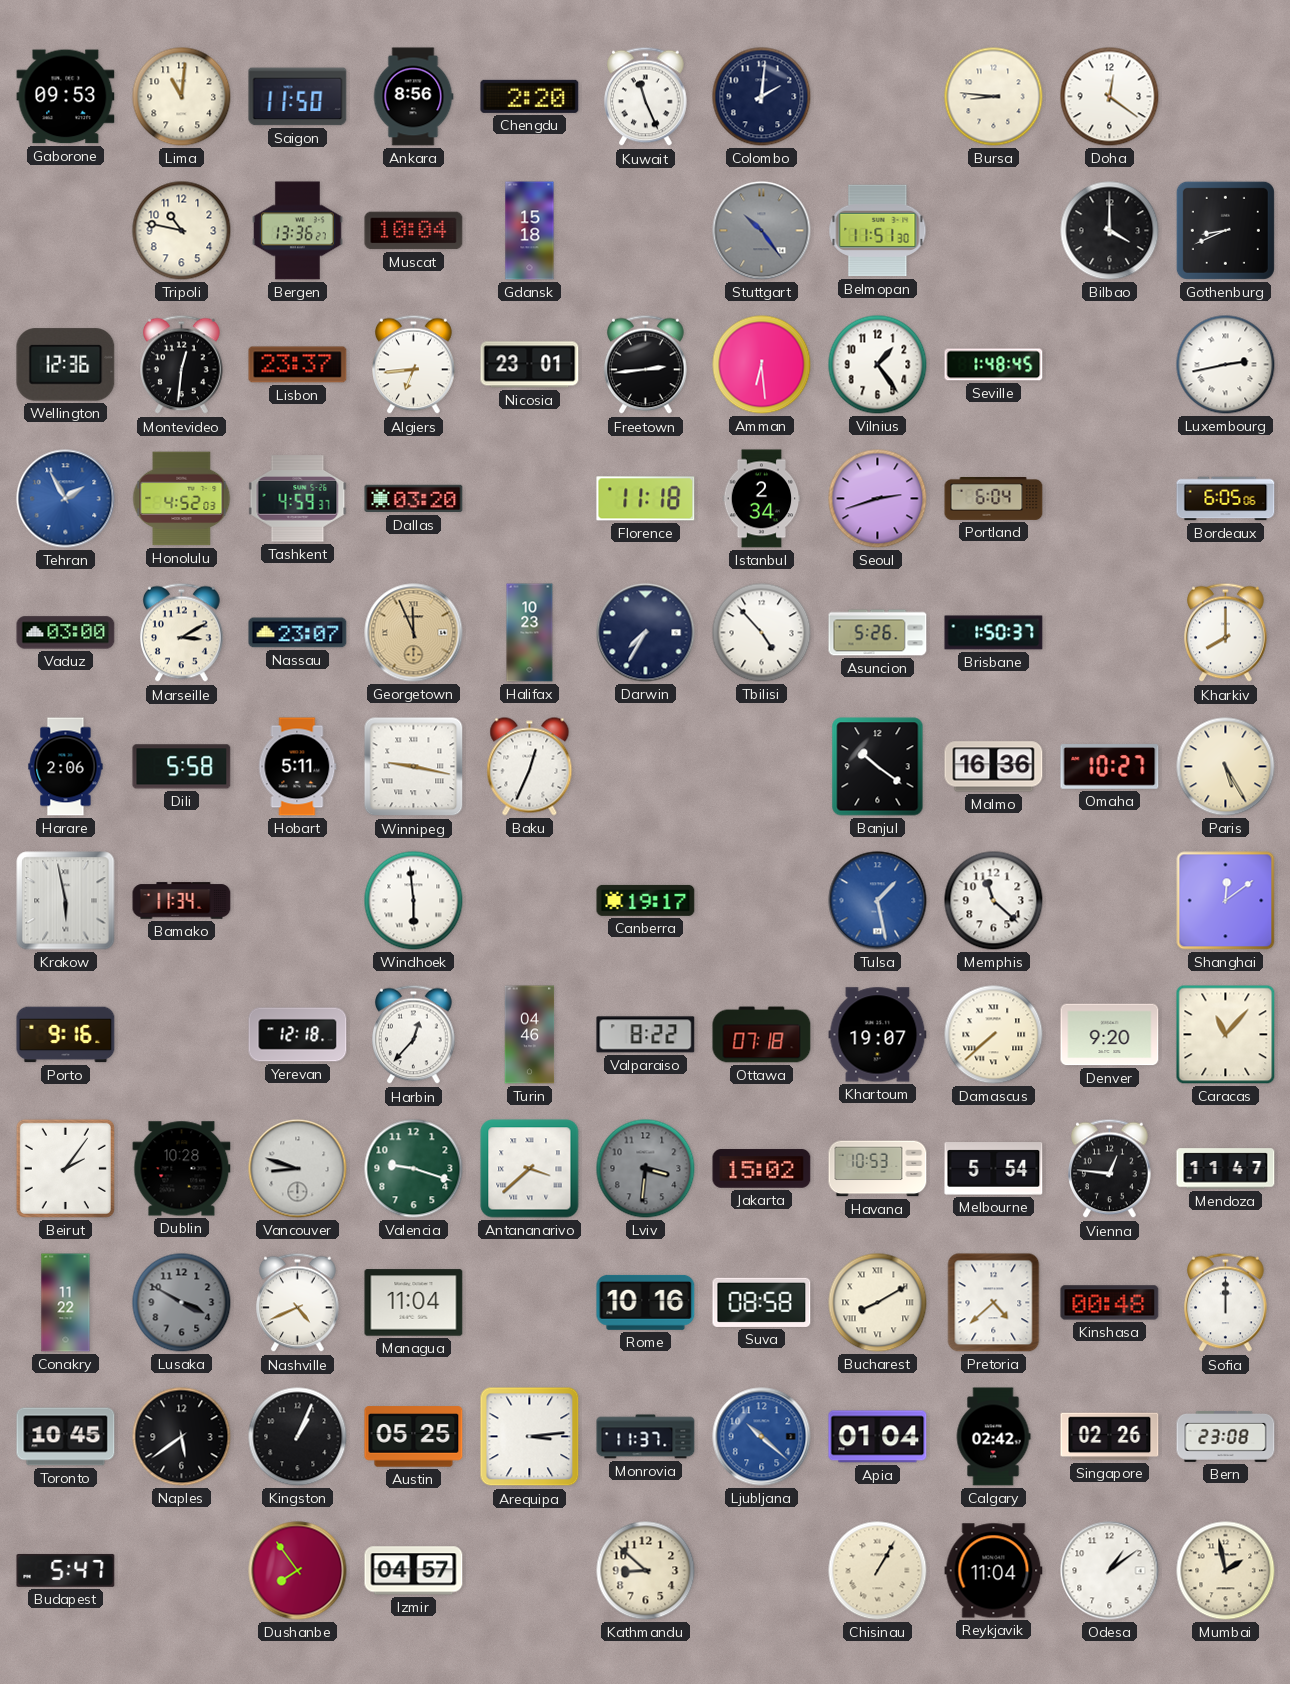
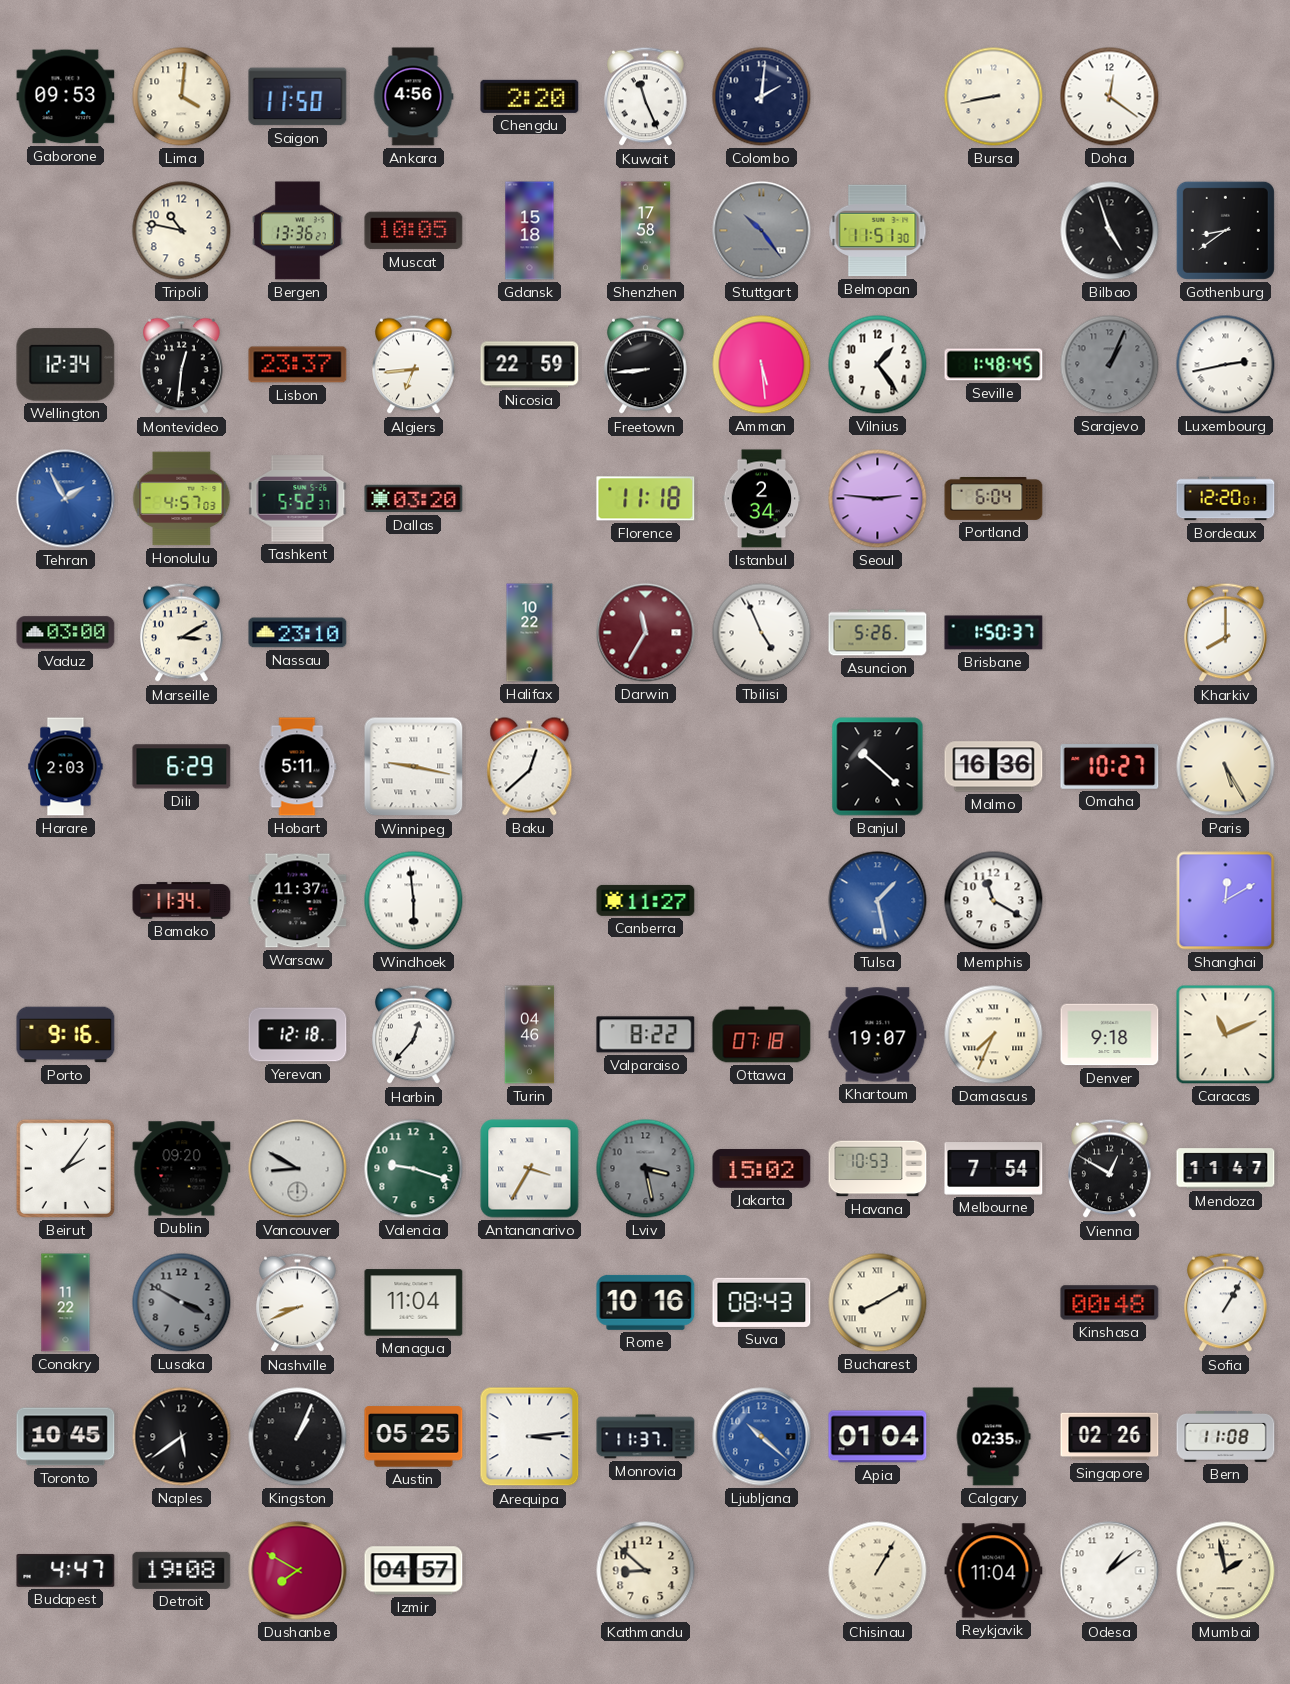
Lima: 11:01 -> 4:01
Ankara: 8:56 -> 4:56
Bursa: 8:46 -> 8:43
Muscat: 10:04 -> 10:05
Shenzhen: none -> 17:58
Bilbao: 4:00 -> 4:57
Gothenburg: 8:41 -> 8:39
Wellington: 12:36 -> 12:34
Nicosia: 23:01 -> 22:59
Freetown: 2:44 -> 8:44
Amman: 6:29 -> 5:29
Sarajevo: none -> 1:04
Honolulu: 4:52 -> 4:57
Tashkent: 4:59 -> 5:52
Seoul: 2:42 -> 2:46
Bordeaux: 6:05 -> 12:20
Nassau: 23:07 -> 23:10
Georgetown: 11:56 -> none
Halifax: 10:23 -> 10:22
Darwin: 7:35 -> 11:35
Darwin dial: navy -> burgundy
Tbilisi: 4:53 -> 4:56
Harare: 2:06 -> 2:03
Dili: 5:58 -> 6:29
Baku: 12:34 -> 12:38
Banjul: 10:21 -> 10:22
Krakow: 5:58 -> none
Warsaw: none -> 11:37
Canberra: 19:17 -> 11:27
Memphis: 11:22 -> 11:20
Shanghai: 12:09 -> 12:10
Damascus: 7:38 -> 7:34
Denver: 9:20 -> 9:18
Caracas: 11:07 -> 11:11
Dublin: 10:28 -> 09:20
Vancouver: 8:48 -> 8:50
Antananarivo: 3:38 -> 3:35
Lviv: 3:31 -> 3:28
Melbourne: 5:54 -> 7:54
Vienna: 12:46 -> 12:50
Nashville: 4:41 -> 8:41
Suva: 08:58 -> 08:43
Pretoria: 4:38 -> none
Sofia: 12:00 -> 1:05
Calgary: 02:42 -> 02:35
Bern: 23:08 -> 11:08
Budapest: 5:47 -> 4:47
Detroit: none -> 19:08
Dushanbe: 7:54 -> 7:50
